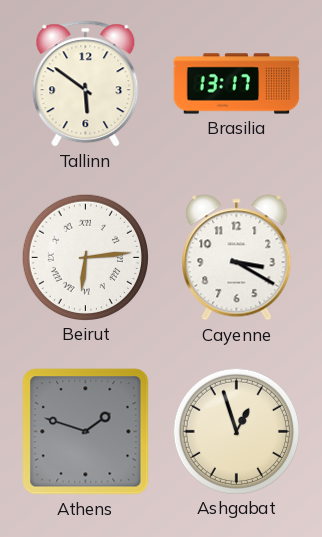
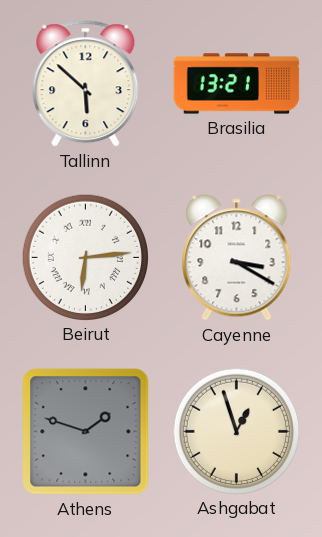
Tallinn: 5:51 -> 5:52
Brasilia: 13:17 -> 13:21
